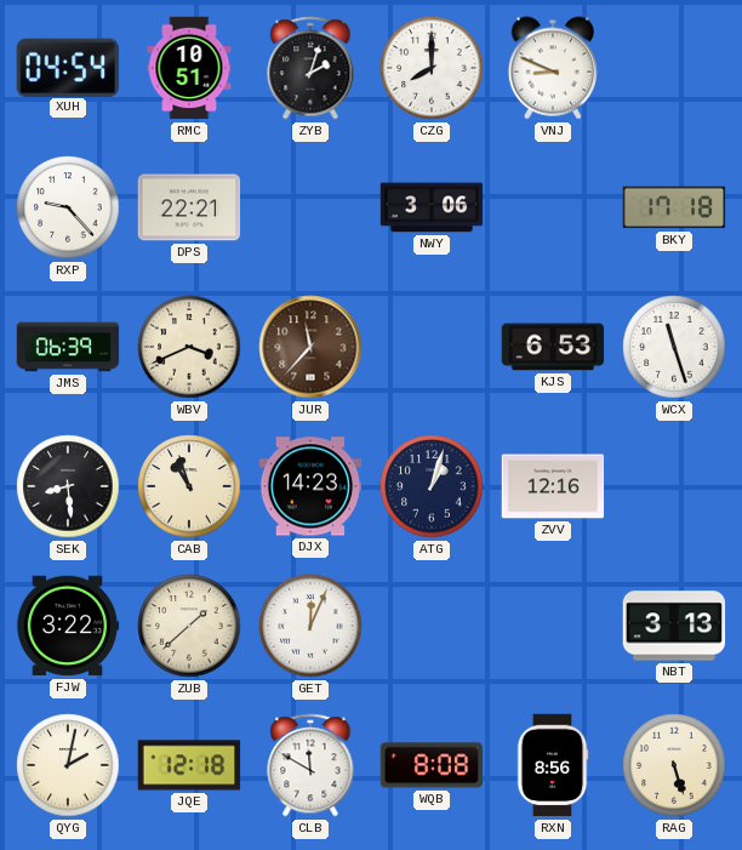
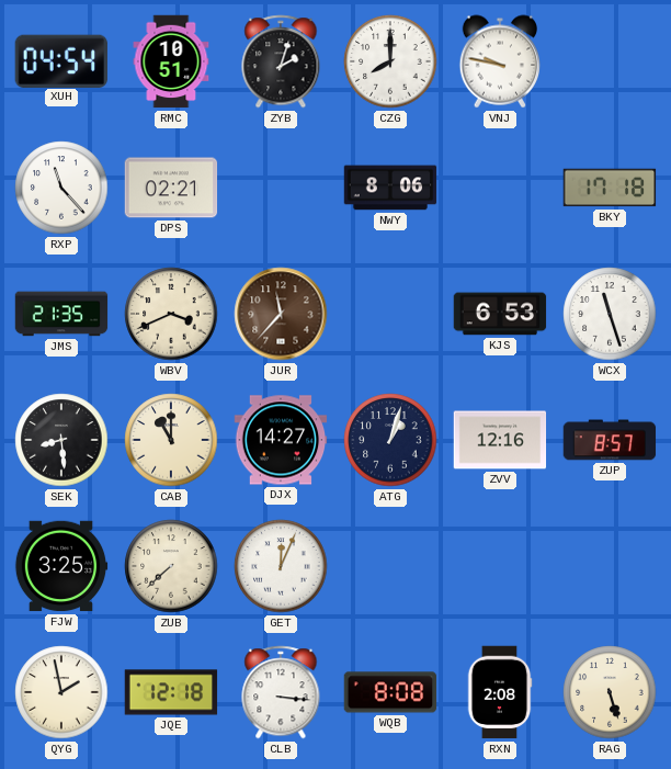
VNJ: 8:49 -> 9:47
RXP: 9:23 -> 11:23
DPS: 22:21 -> 02:21
NWY: 3:06 -> 8:06
JMS: 06:39 -> 21:35
CAB: 10:57 -> 11:00
DJX: 14:23 -> 14:27
ZUP: none -> 8:57
FJW: 3:22 -> 3:25
ZUB: 1:38 -> 7:38
NBT: 3:13 -> none
QYG: 2:02 -> 1:58
CLB: 11:50 -> 3:16
RXN: 8:56 -> 2:08
